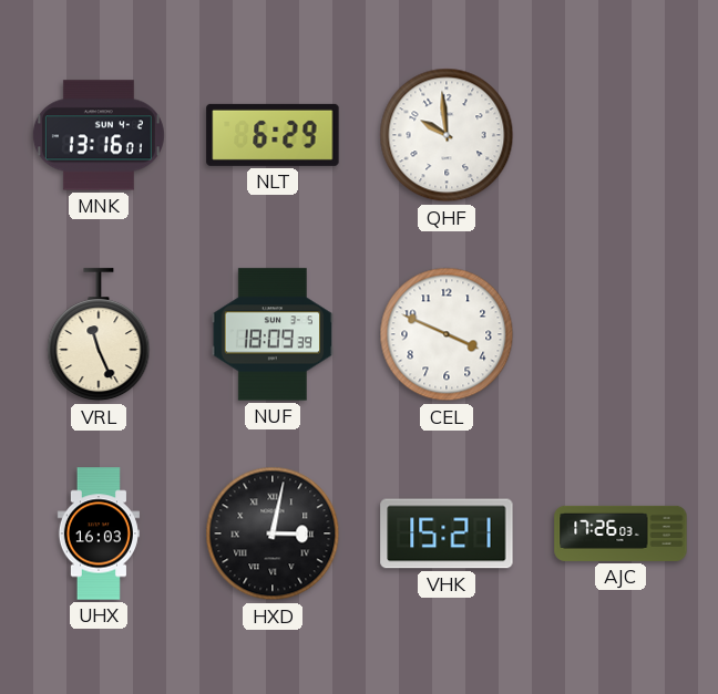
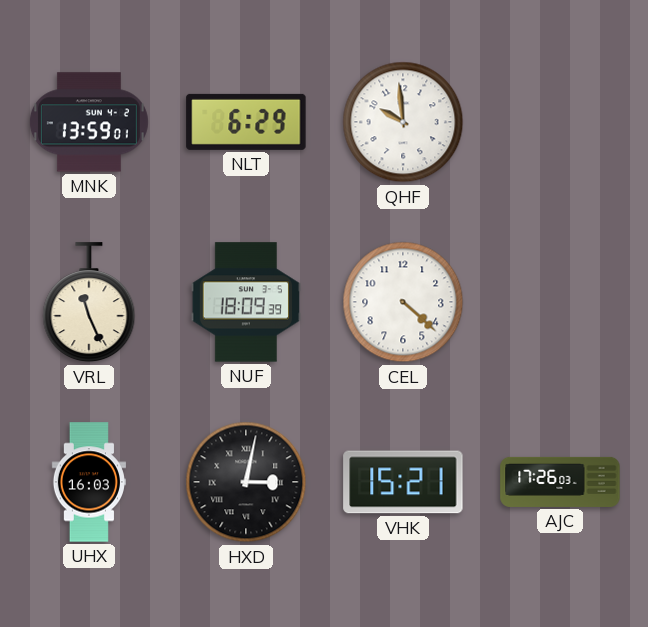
MNK: 13:16 -> 13:59
CEL: 3:49 -> 4:22
